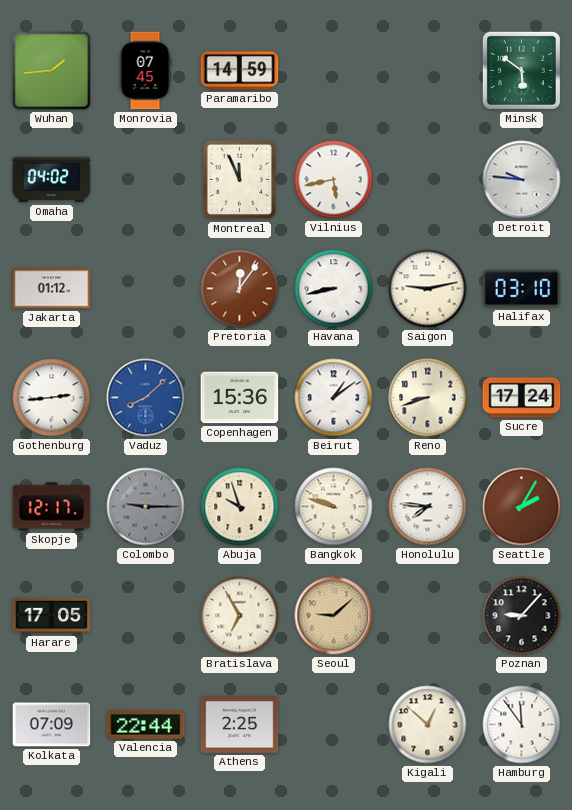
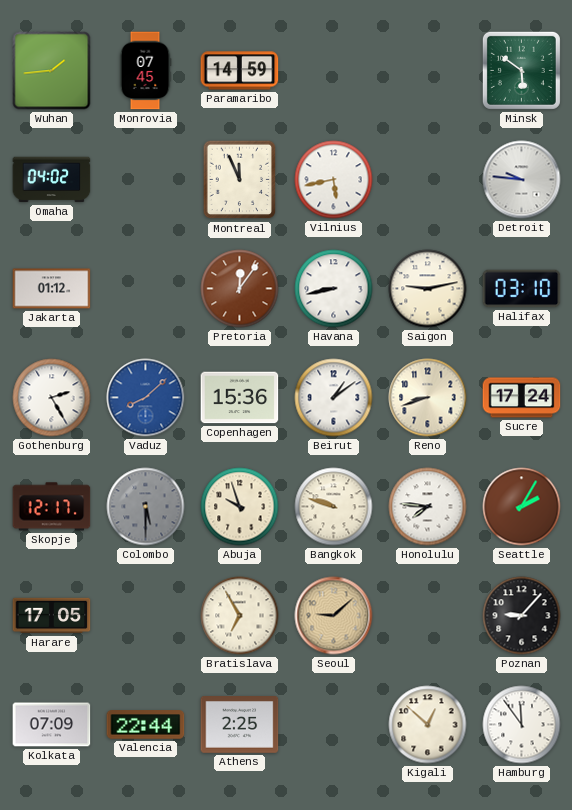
Gothenburg: 2:44 -> 2:25
Colombo: 9:15 -> 5:30
